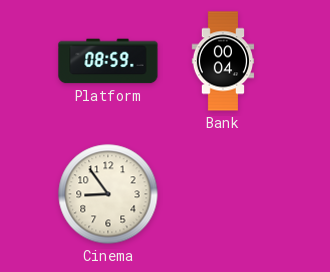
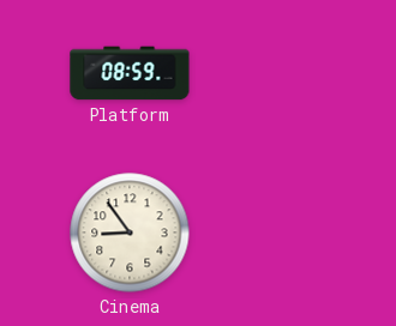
Bank: 00:04 -> none
